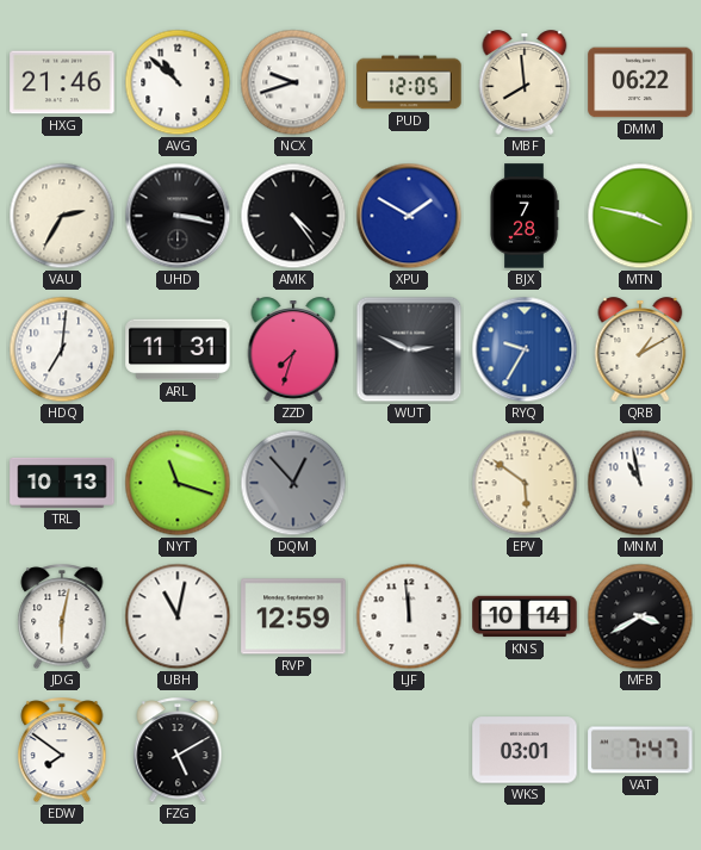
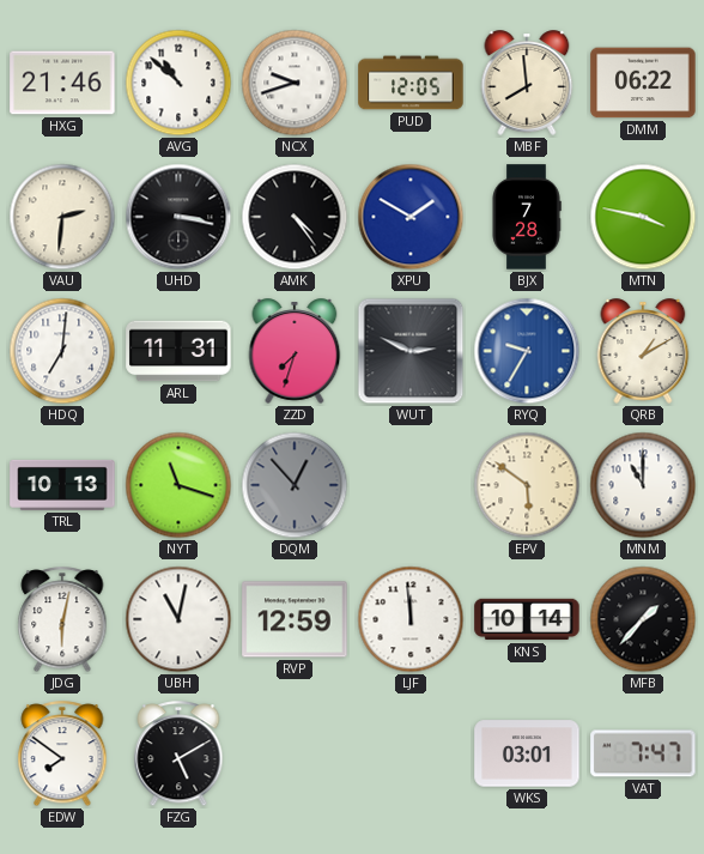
VAU: 2:35 -> 2:31
MNM: 10:58 -> 11:00
MFB: 3:40 -> 1:37
